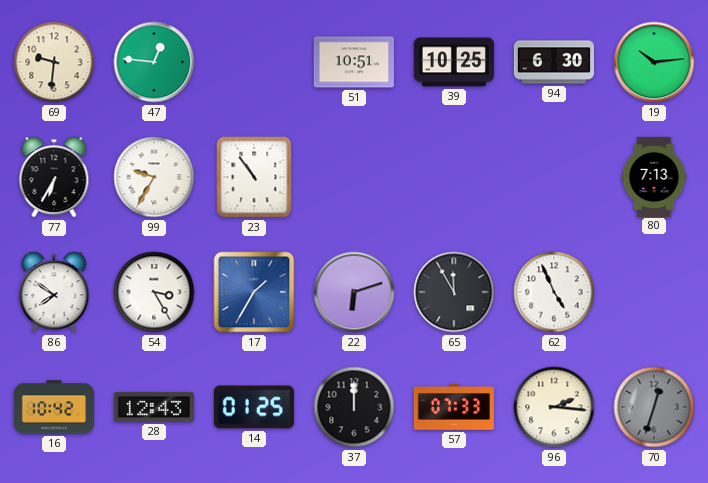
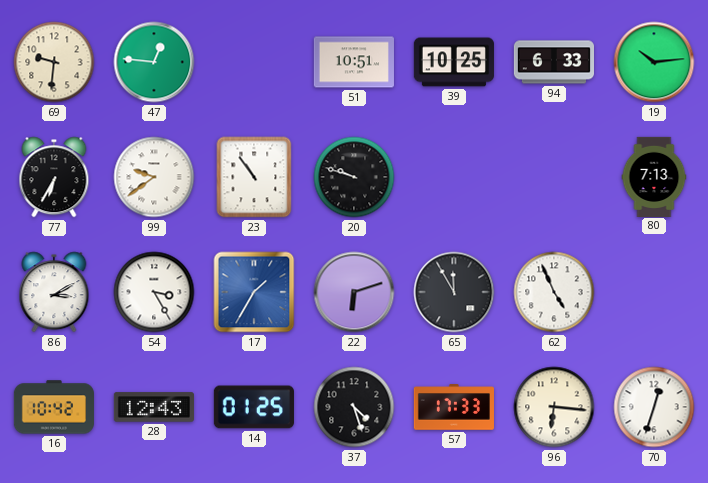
94: 6:30 -> 6:33
99: 9:35 -> 9:39
20: none -> 9:48
86: 7:51 -> 3:10
37: 12:00 -> 4:27
57: 07:33 -> 17:33
96: 2:16 -> 6:16
70 dial: grey -> white
